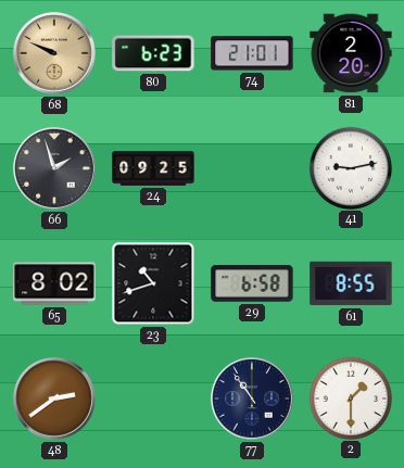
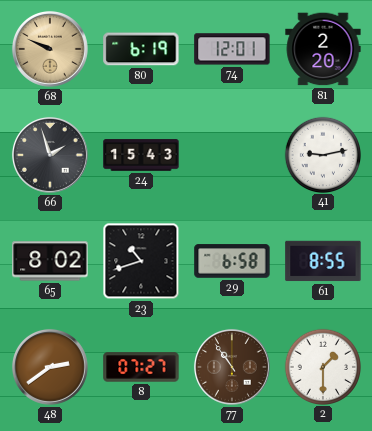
80: 6:23 -> 6:19
74: 21:01 -> 12:01
24: 09:25 -> 15:43
8: none -> 07:27
77 dial: navy -> brown
